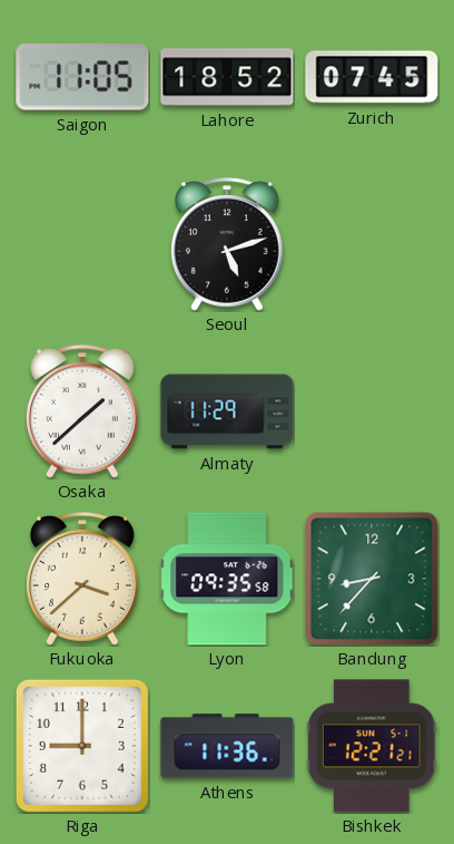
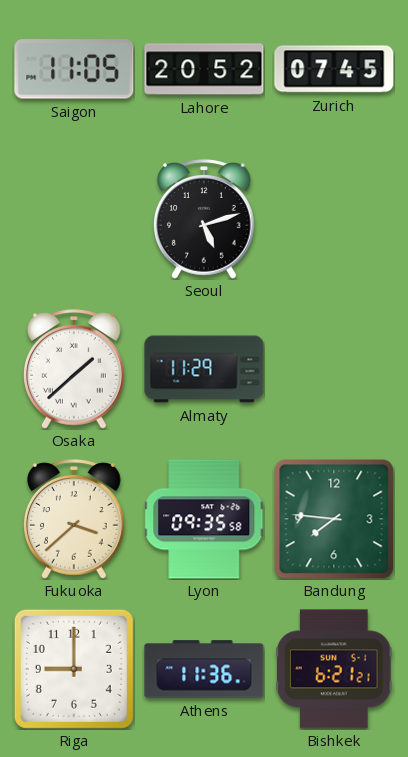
Lahore: 18:52 -> 20:52
Bandung: 8:37 -> 7:46
Bishkek: 12:21 -> 6:21
